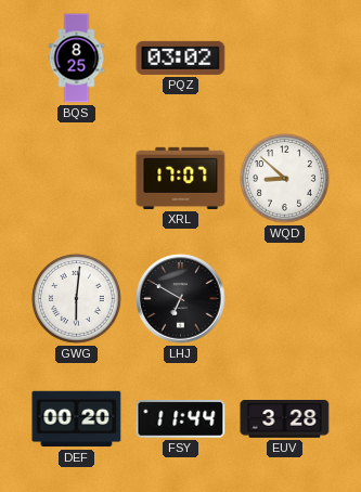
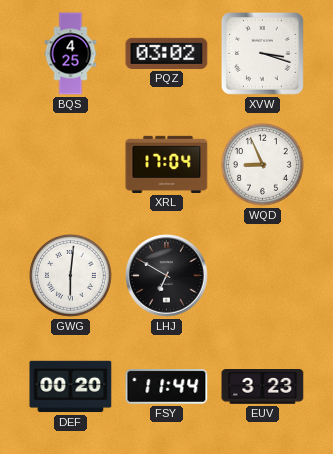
BQS: 8:25 -> 4:25
XVW: none -> 3:18
XRL: 17:07 -> 17:04
WQD: 8:52 -> 8:56
EUV: 3:28 -> 3:23
